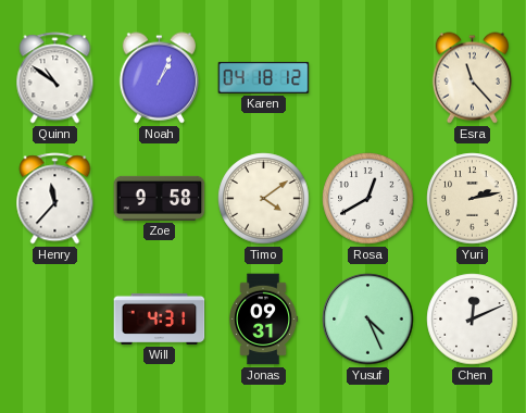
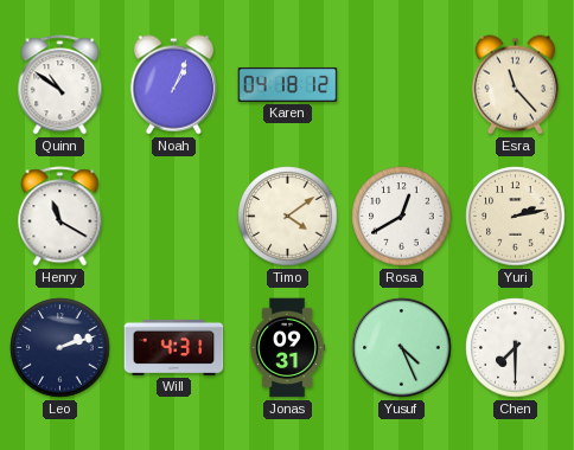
Henry: 11:37 -> 11:20
Zoe: 9:58 -> none
Leo: none -> 2:12
Chen: 12:11 -> 7:30
